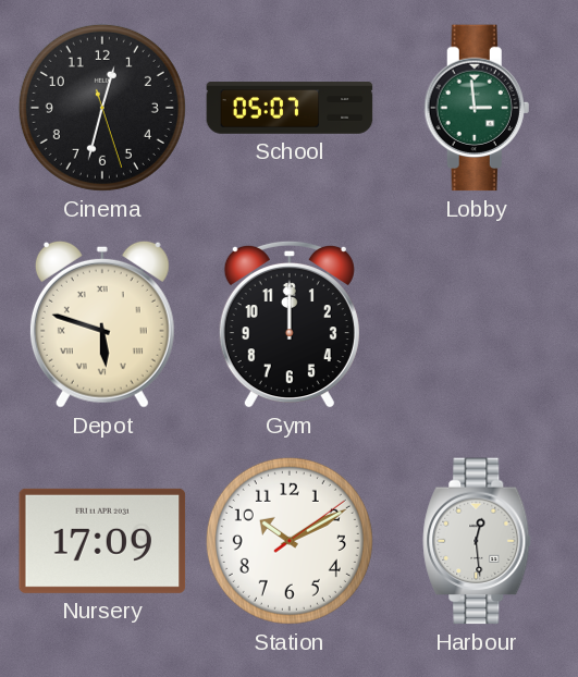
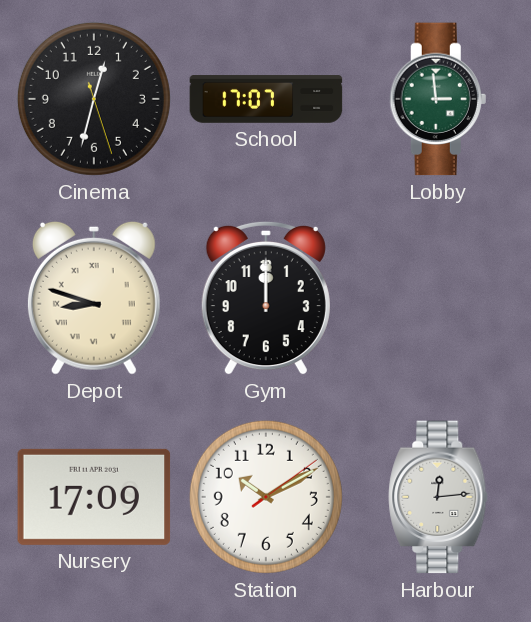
School: 05:07 -> 17:07
Depot: 5:48 -> 8:48
Harbour: 12:29 -> 12:14
